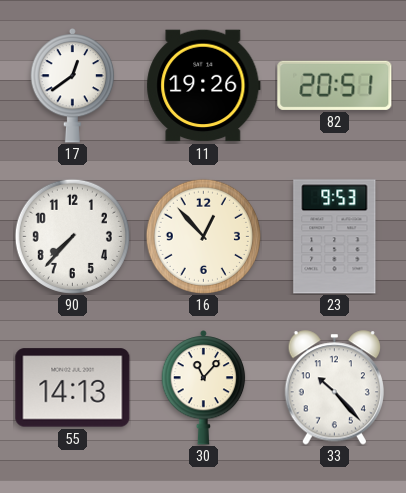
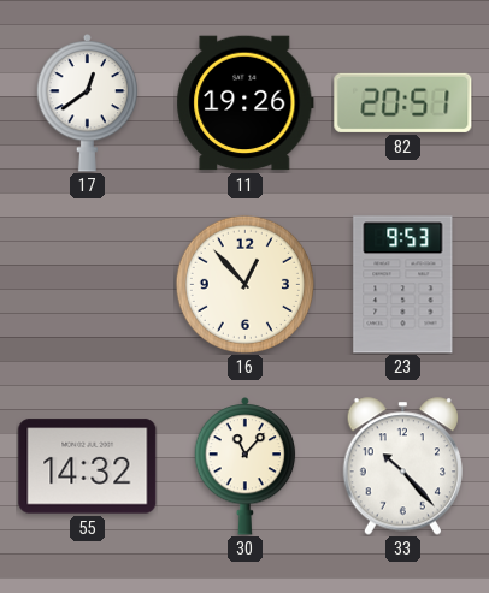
90: 7:37 -> none
55: 14:13 -> 14:32
